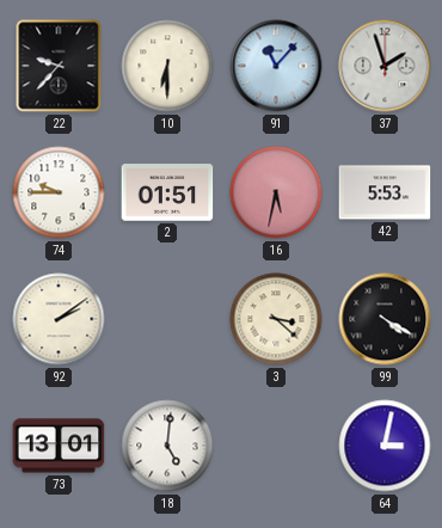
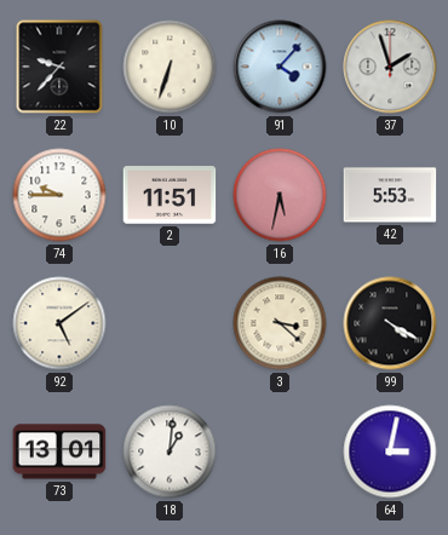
10: 6:30 -> 6:33
91: 11:07 -> 4:07
2: 01:51 -> 11:51
92: 2:09 -> 5:09
18: 5:01 -> 1:01
